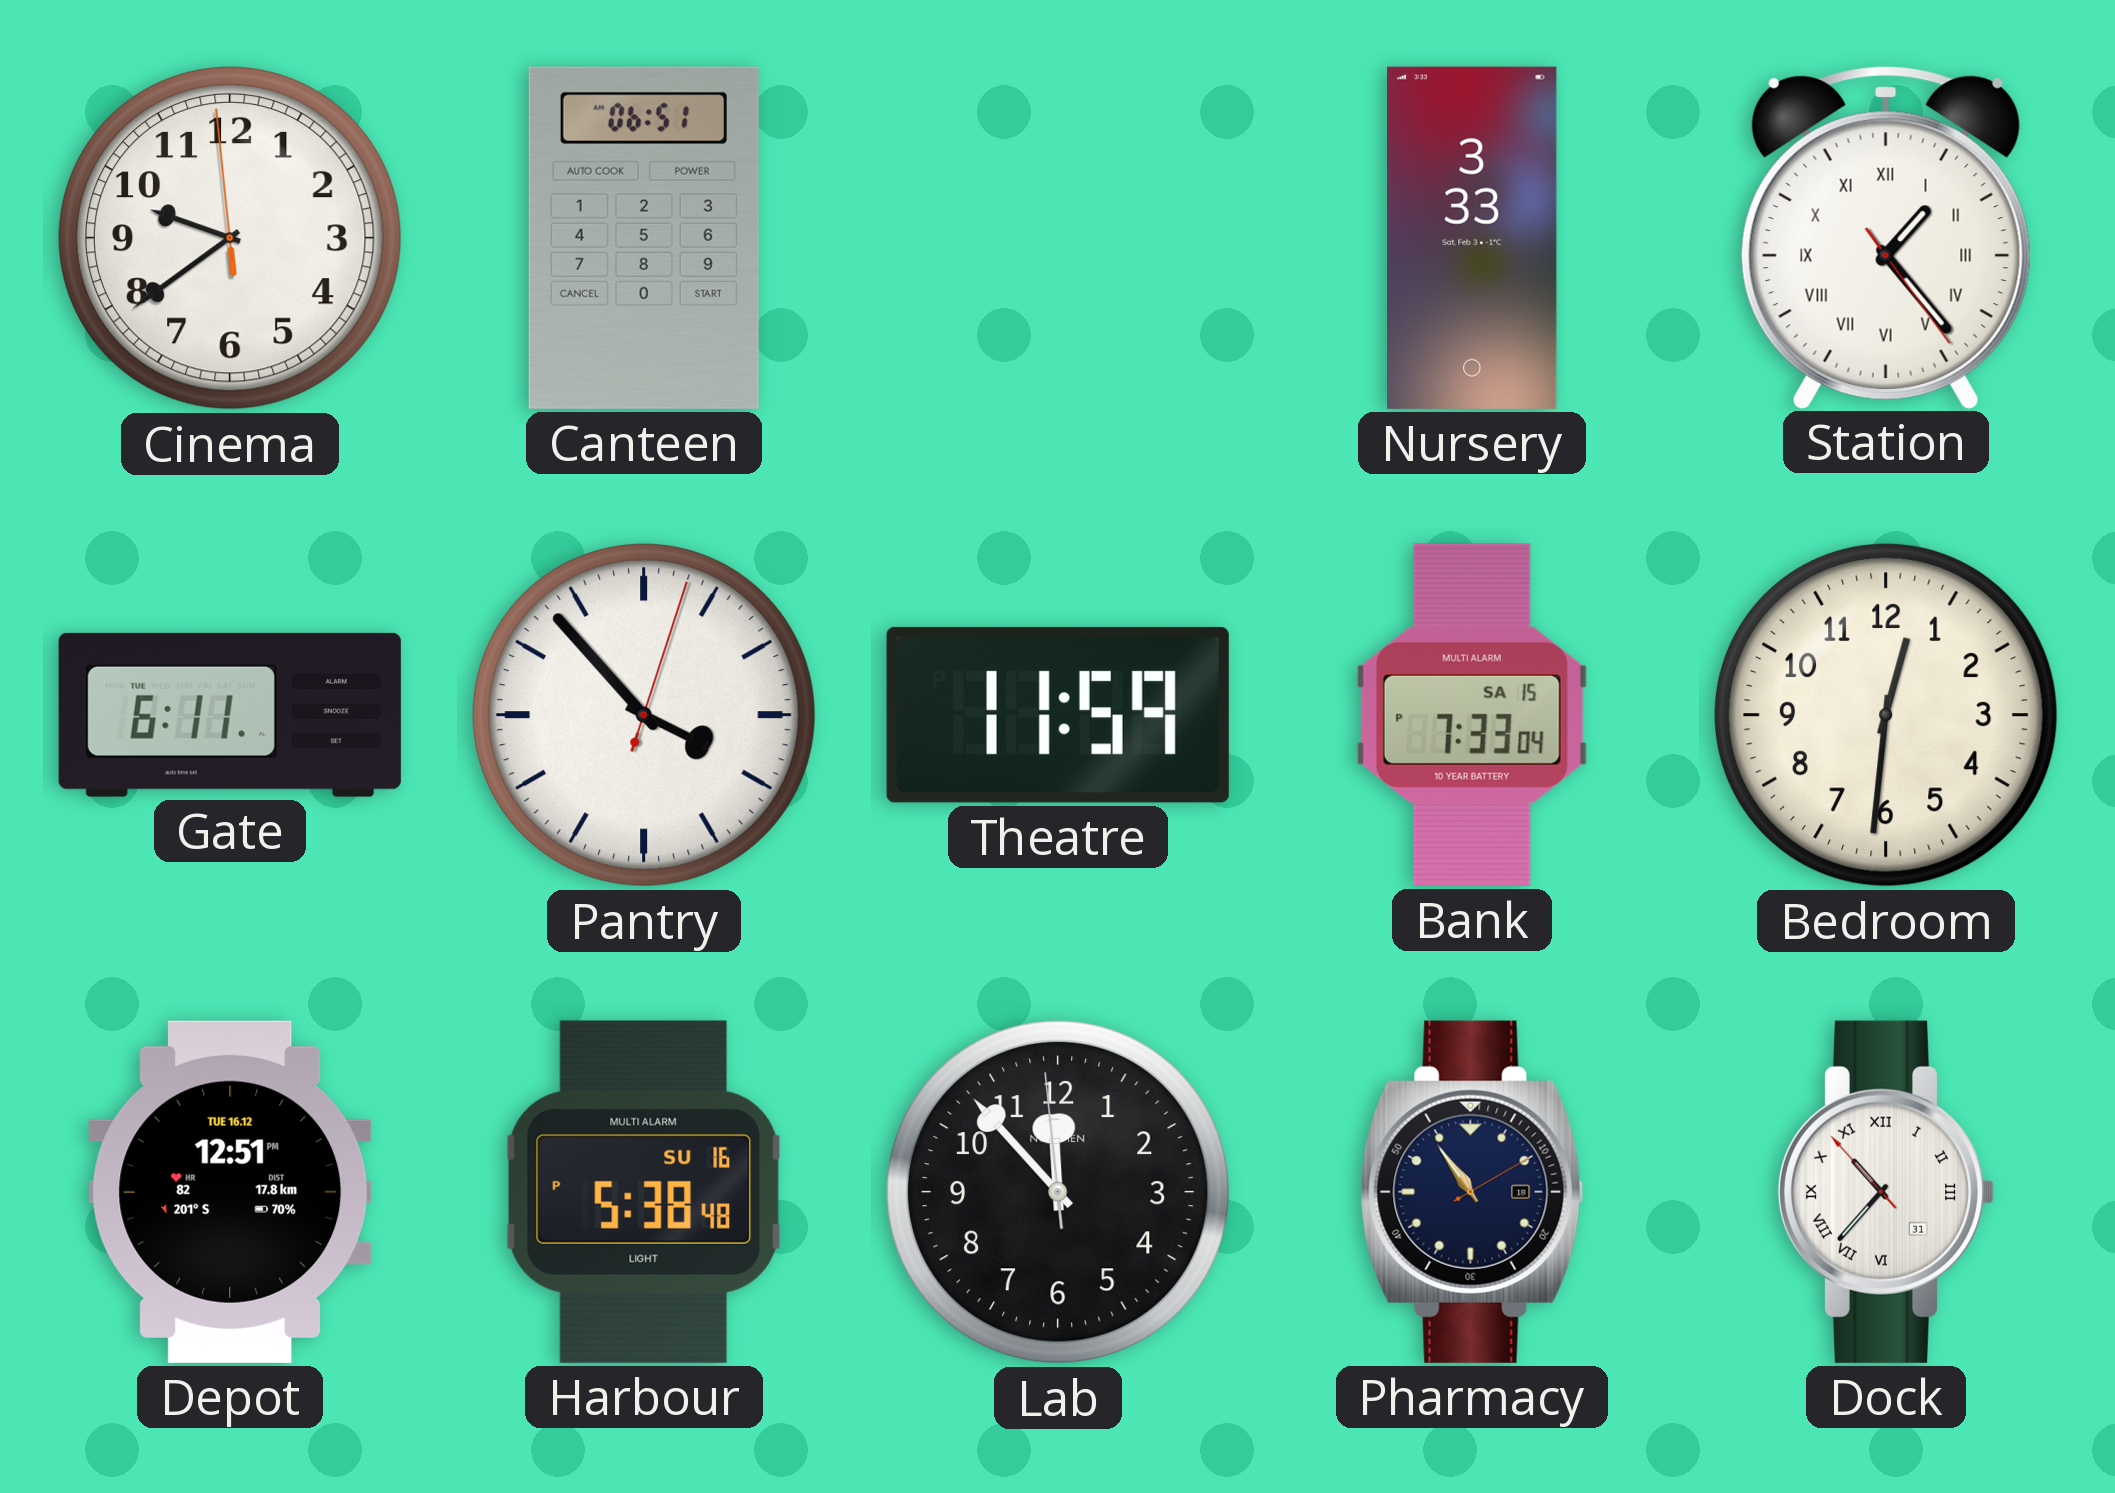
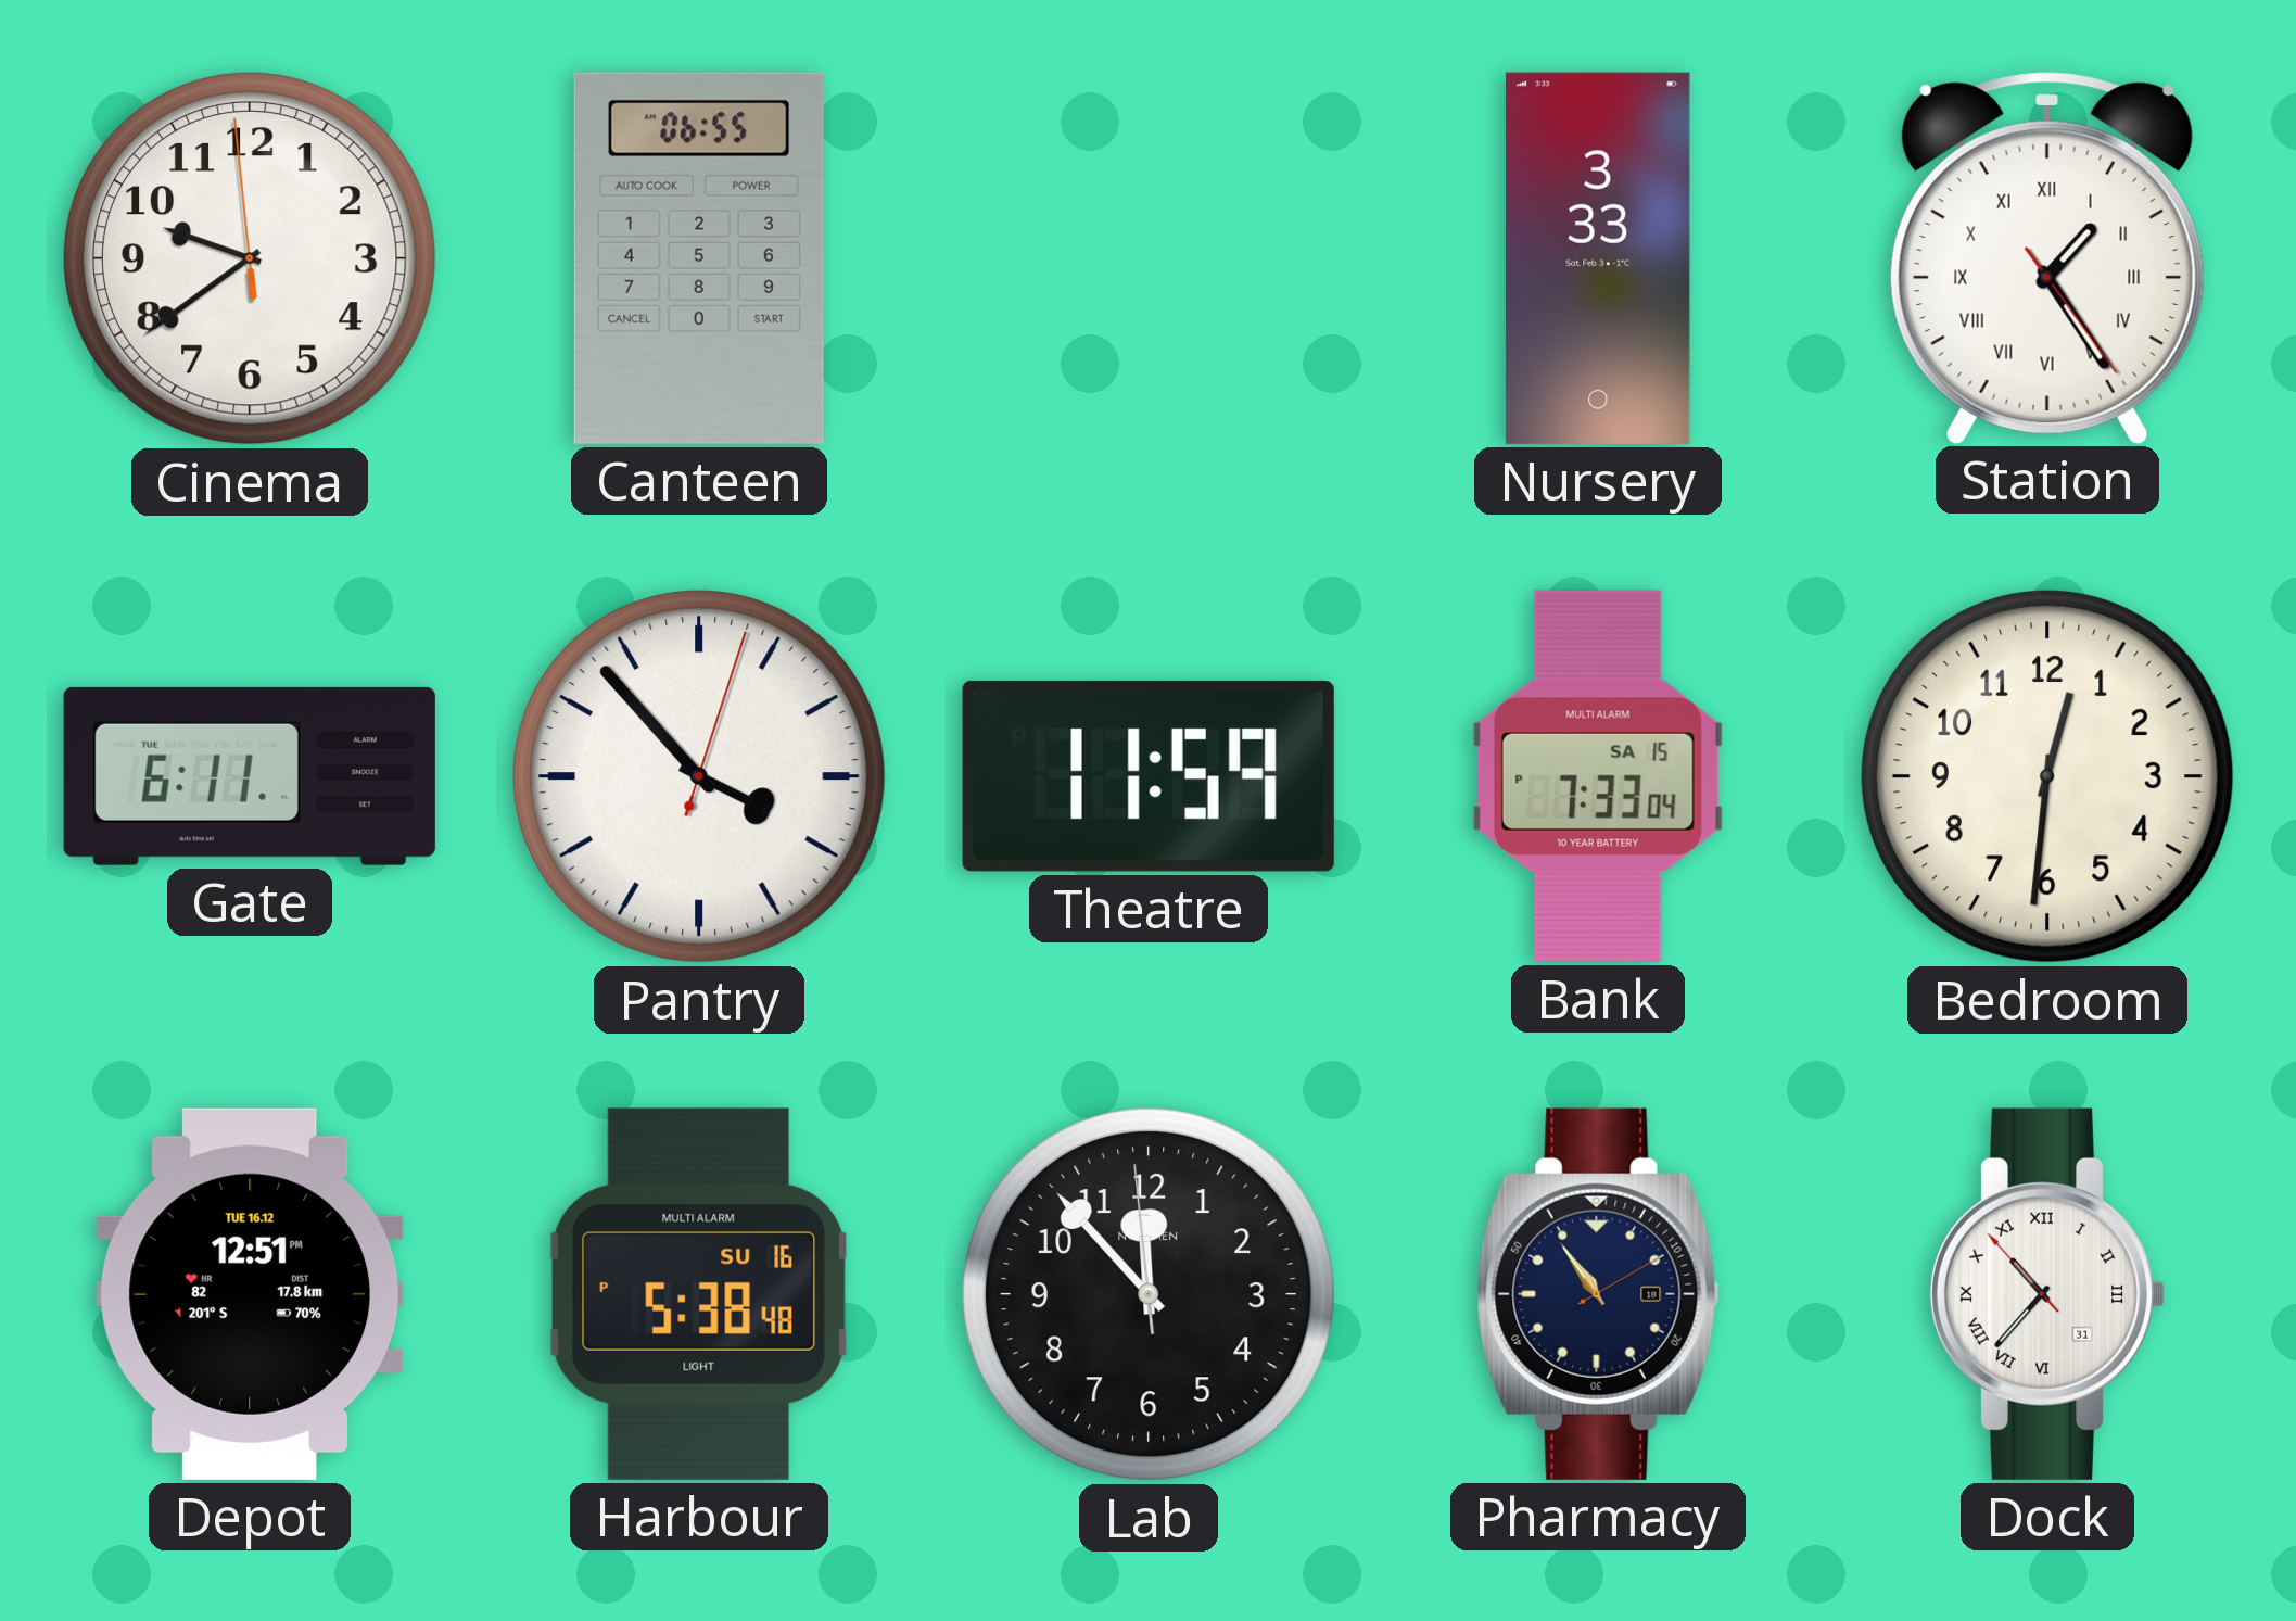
Canteen: 06:51 -> 06:55
Station: 1:23 -> 1:24
